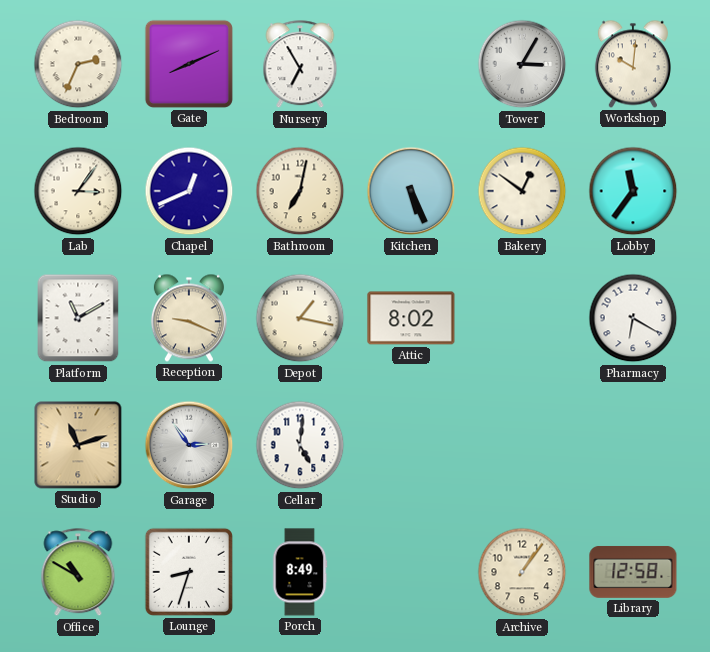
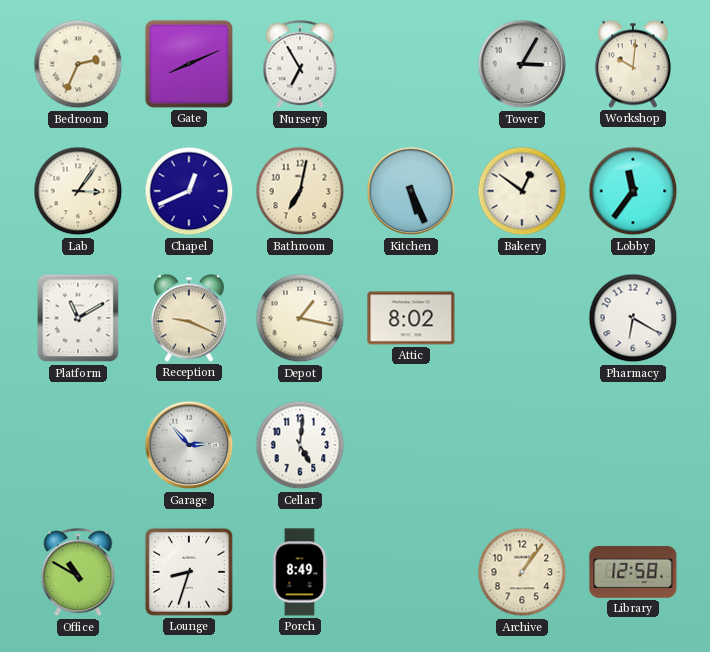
Studio: 11:12 -> none
Garage: 2:54 -> 2:53
